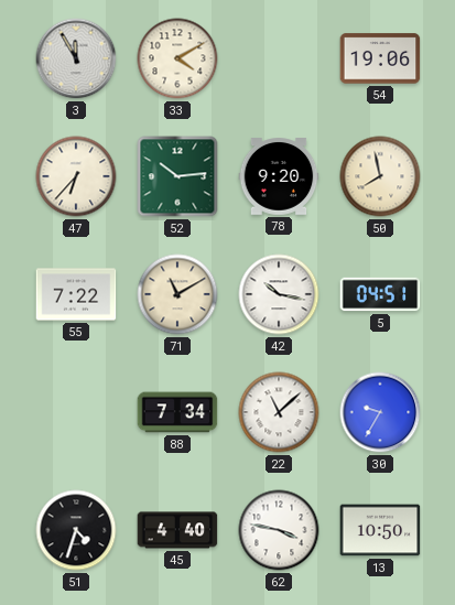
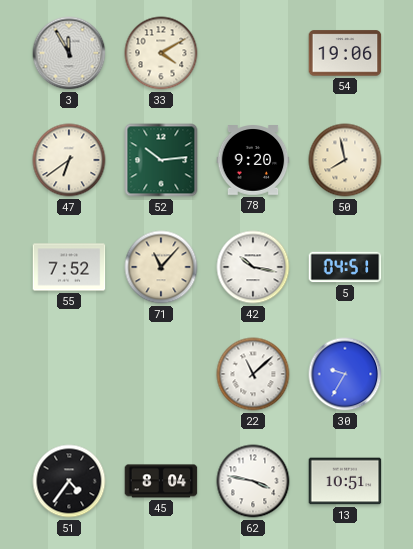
47: 6:37 -> 6:39
55: 7:22 -> 7:52
71: 11:10 -> 11:07
88: 7:34 -> none
51: 4:33 -> 4:36
45: 4:40 -> 8:04
13: 10:50 -> 10:51
